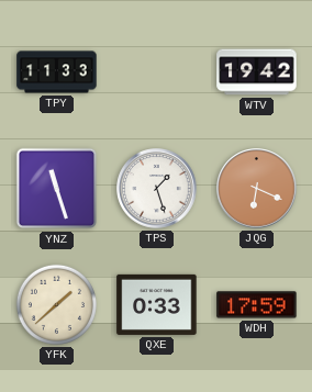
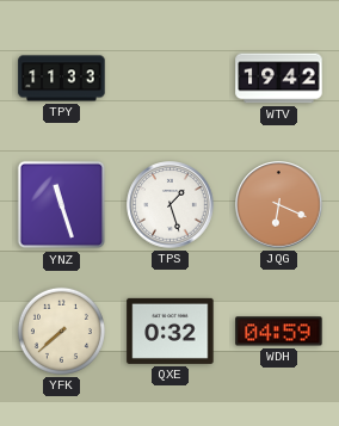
YFK: 1:38 -> 7:38
QXE: 0:33 -> 0:32
WDH: 17:59 -> 04:59
